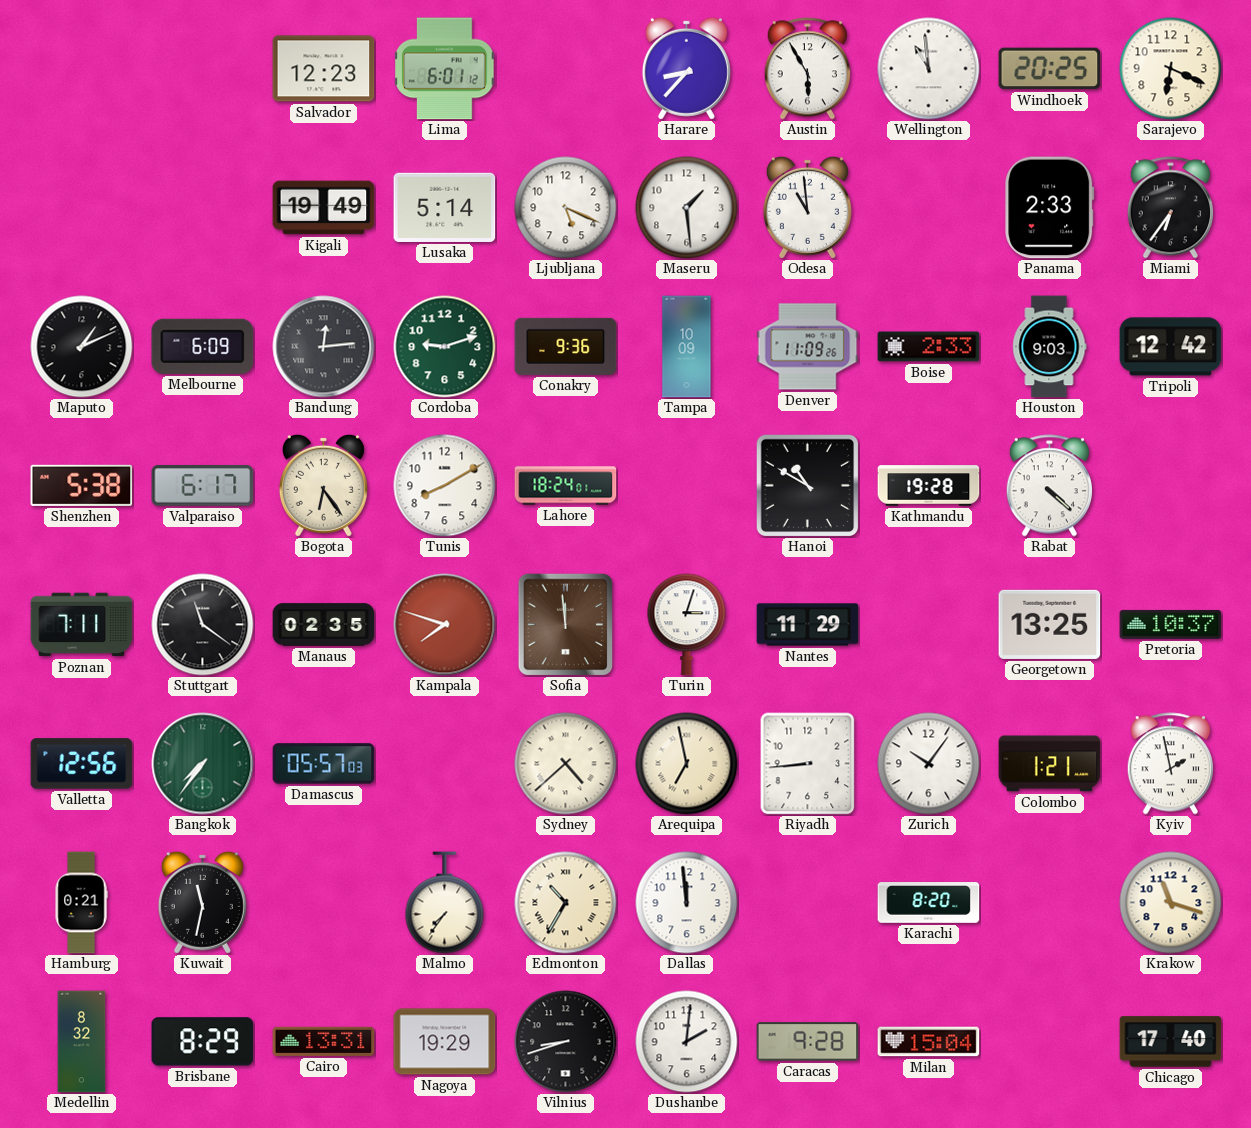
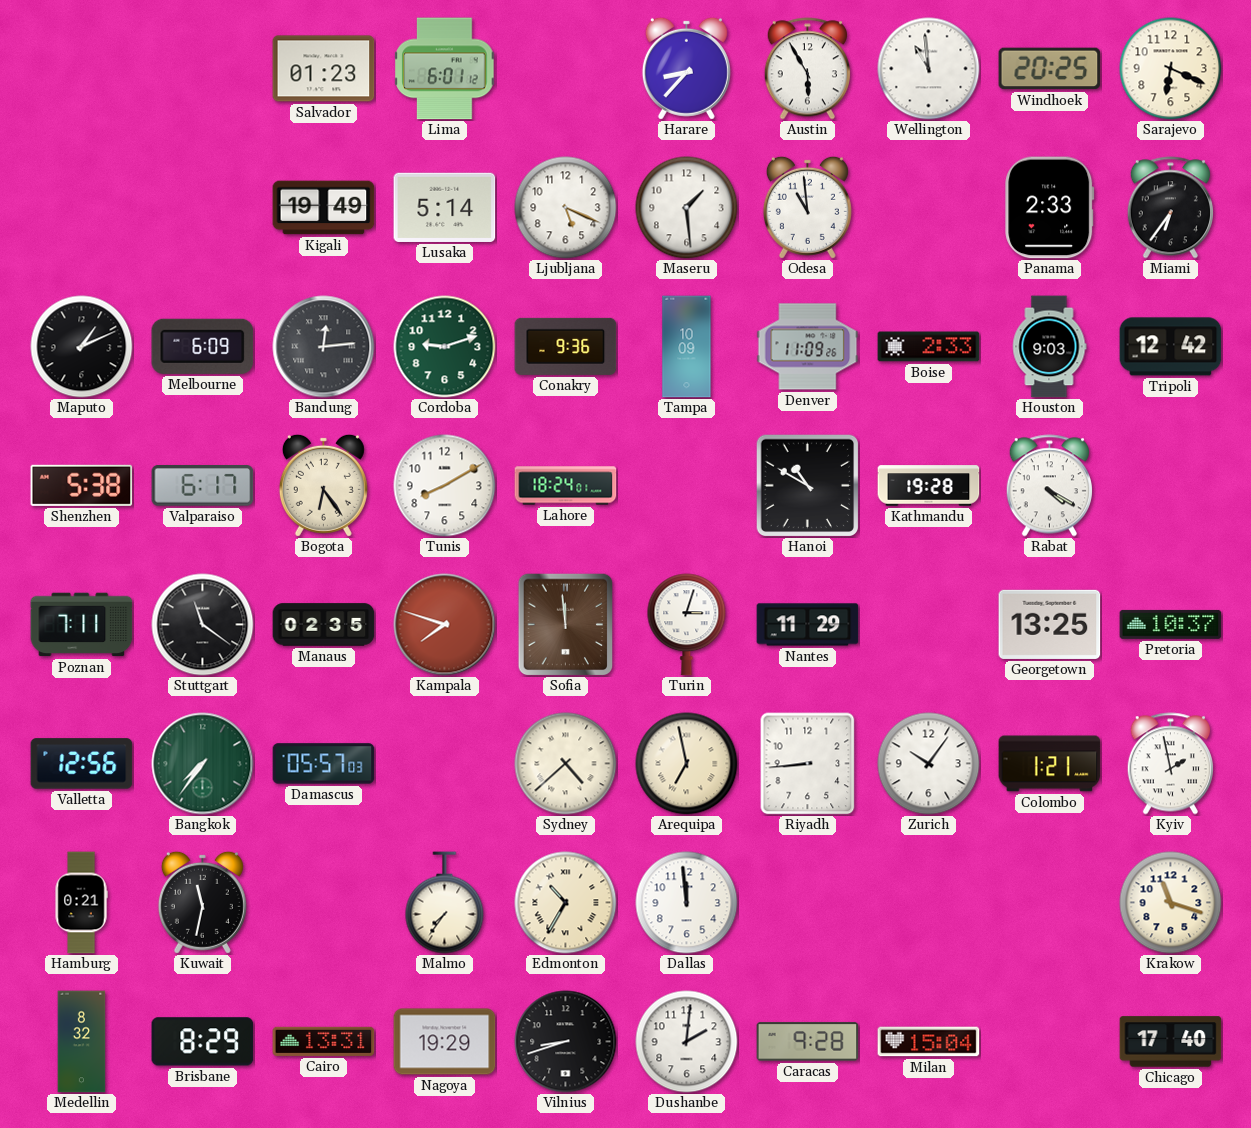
Salvador: 12:23 -> 01:23
Rabat: 4:22 -> 4:20
Karachi: 8:20 -> none
